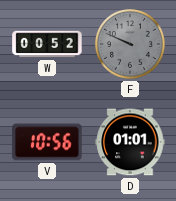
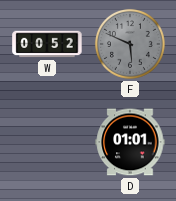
F: 9:49 -> 5:49
V: 10:56 -> none
